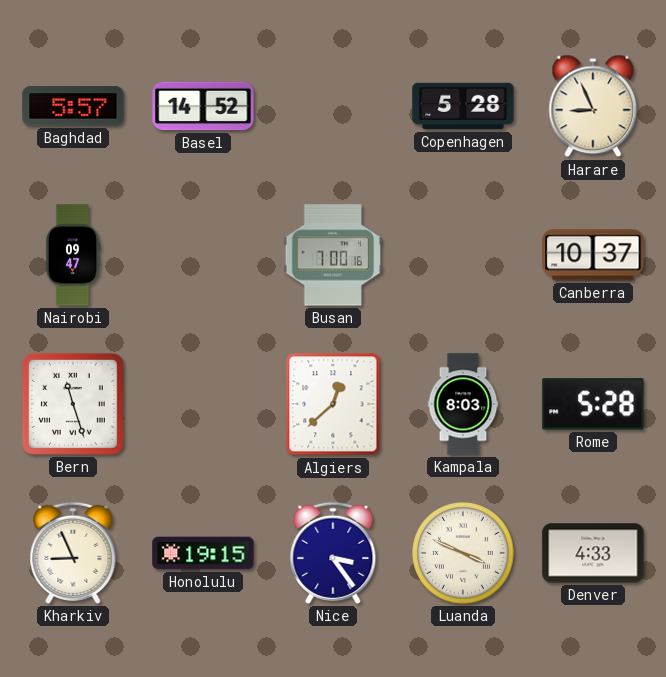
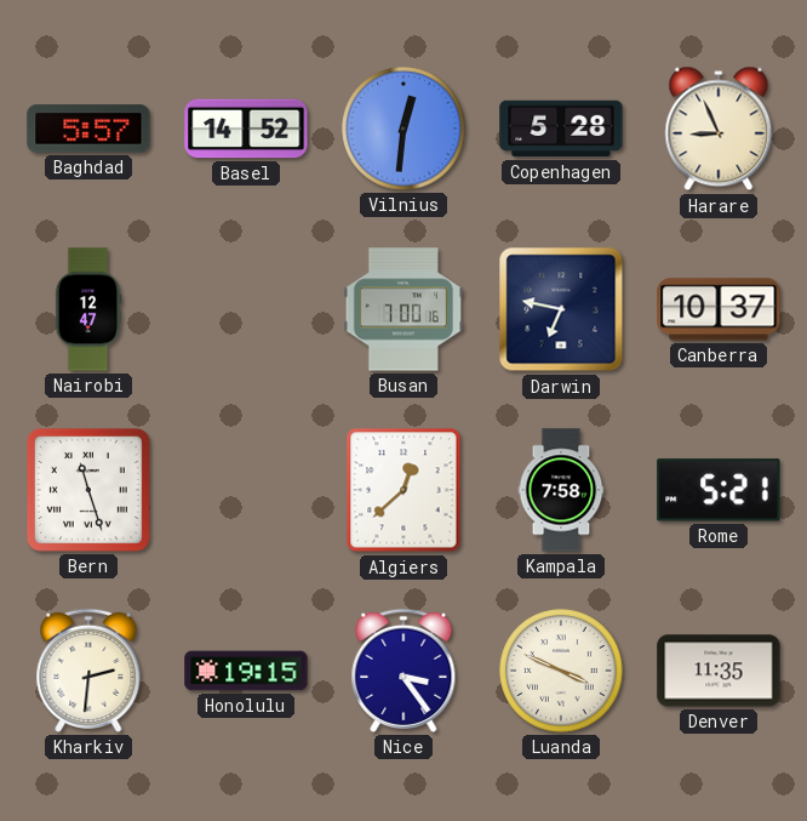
Vilnius: none -> 12:31
Nairobi: 09:47 -> 12:47
Darwin: none -> 6:47
Kampala: 8:03 -> 7:58
Rome: 5:28 -> 5:21
Kharkiv: 8:56 -> 2:31
Denver: 4:33 -> 11:35
